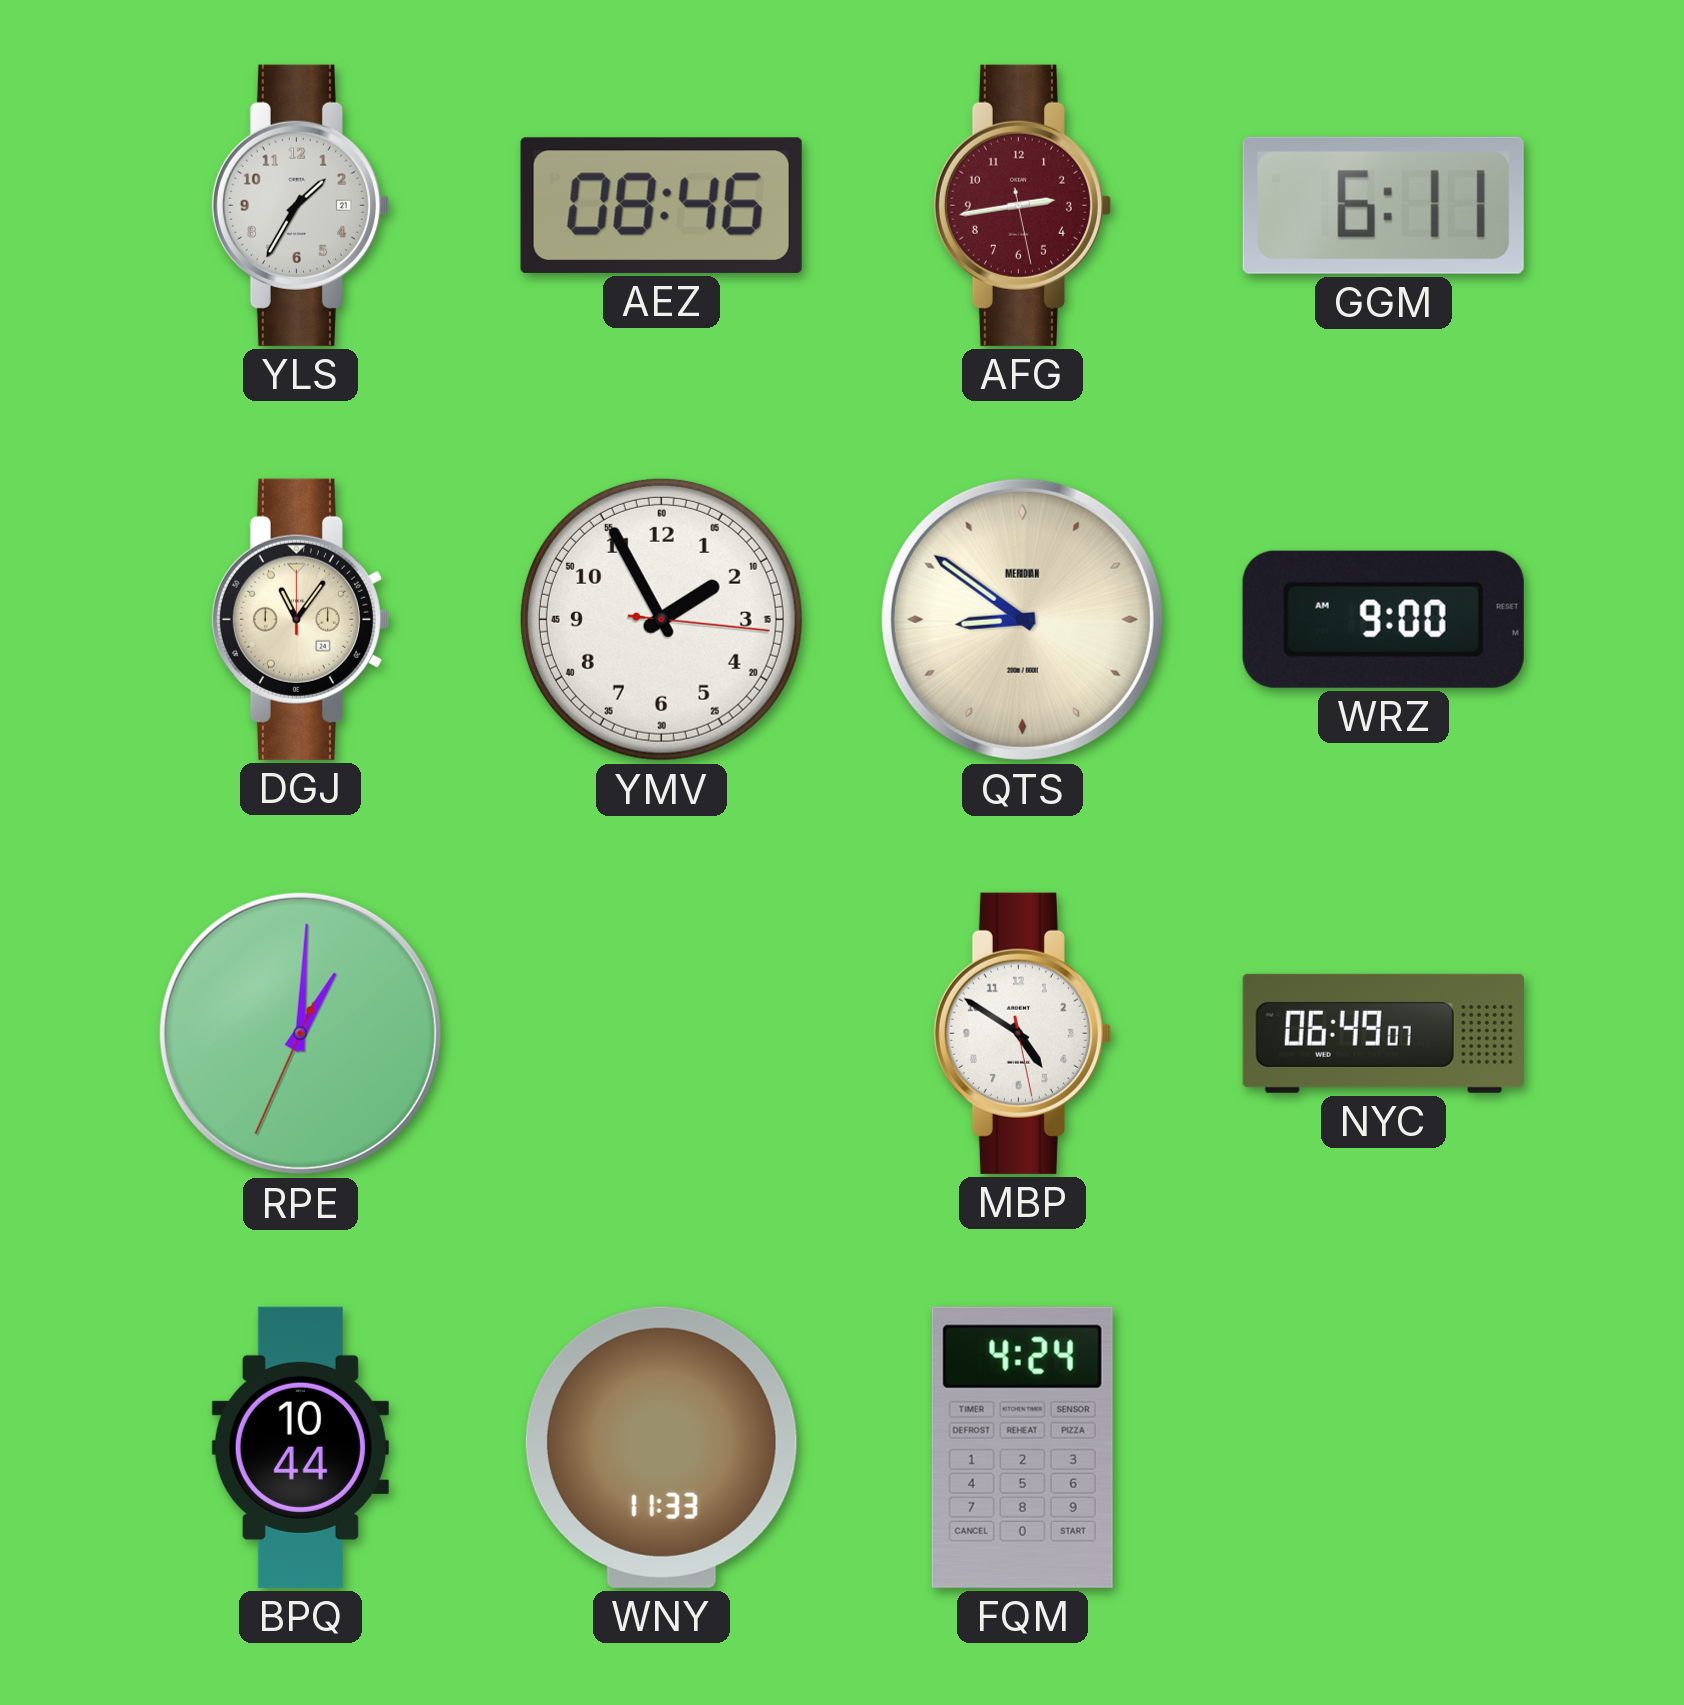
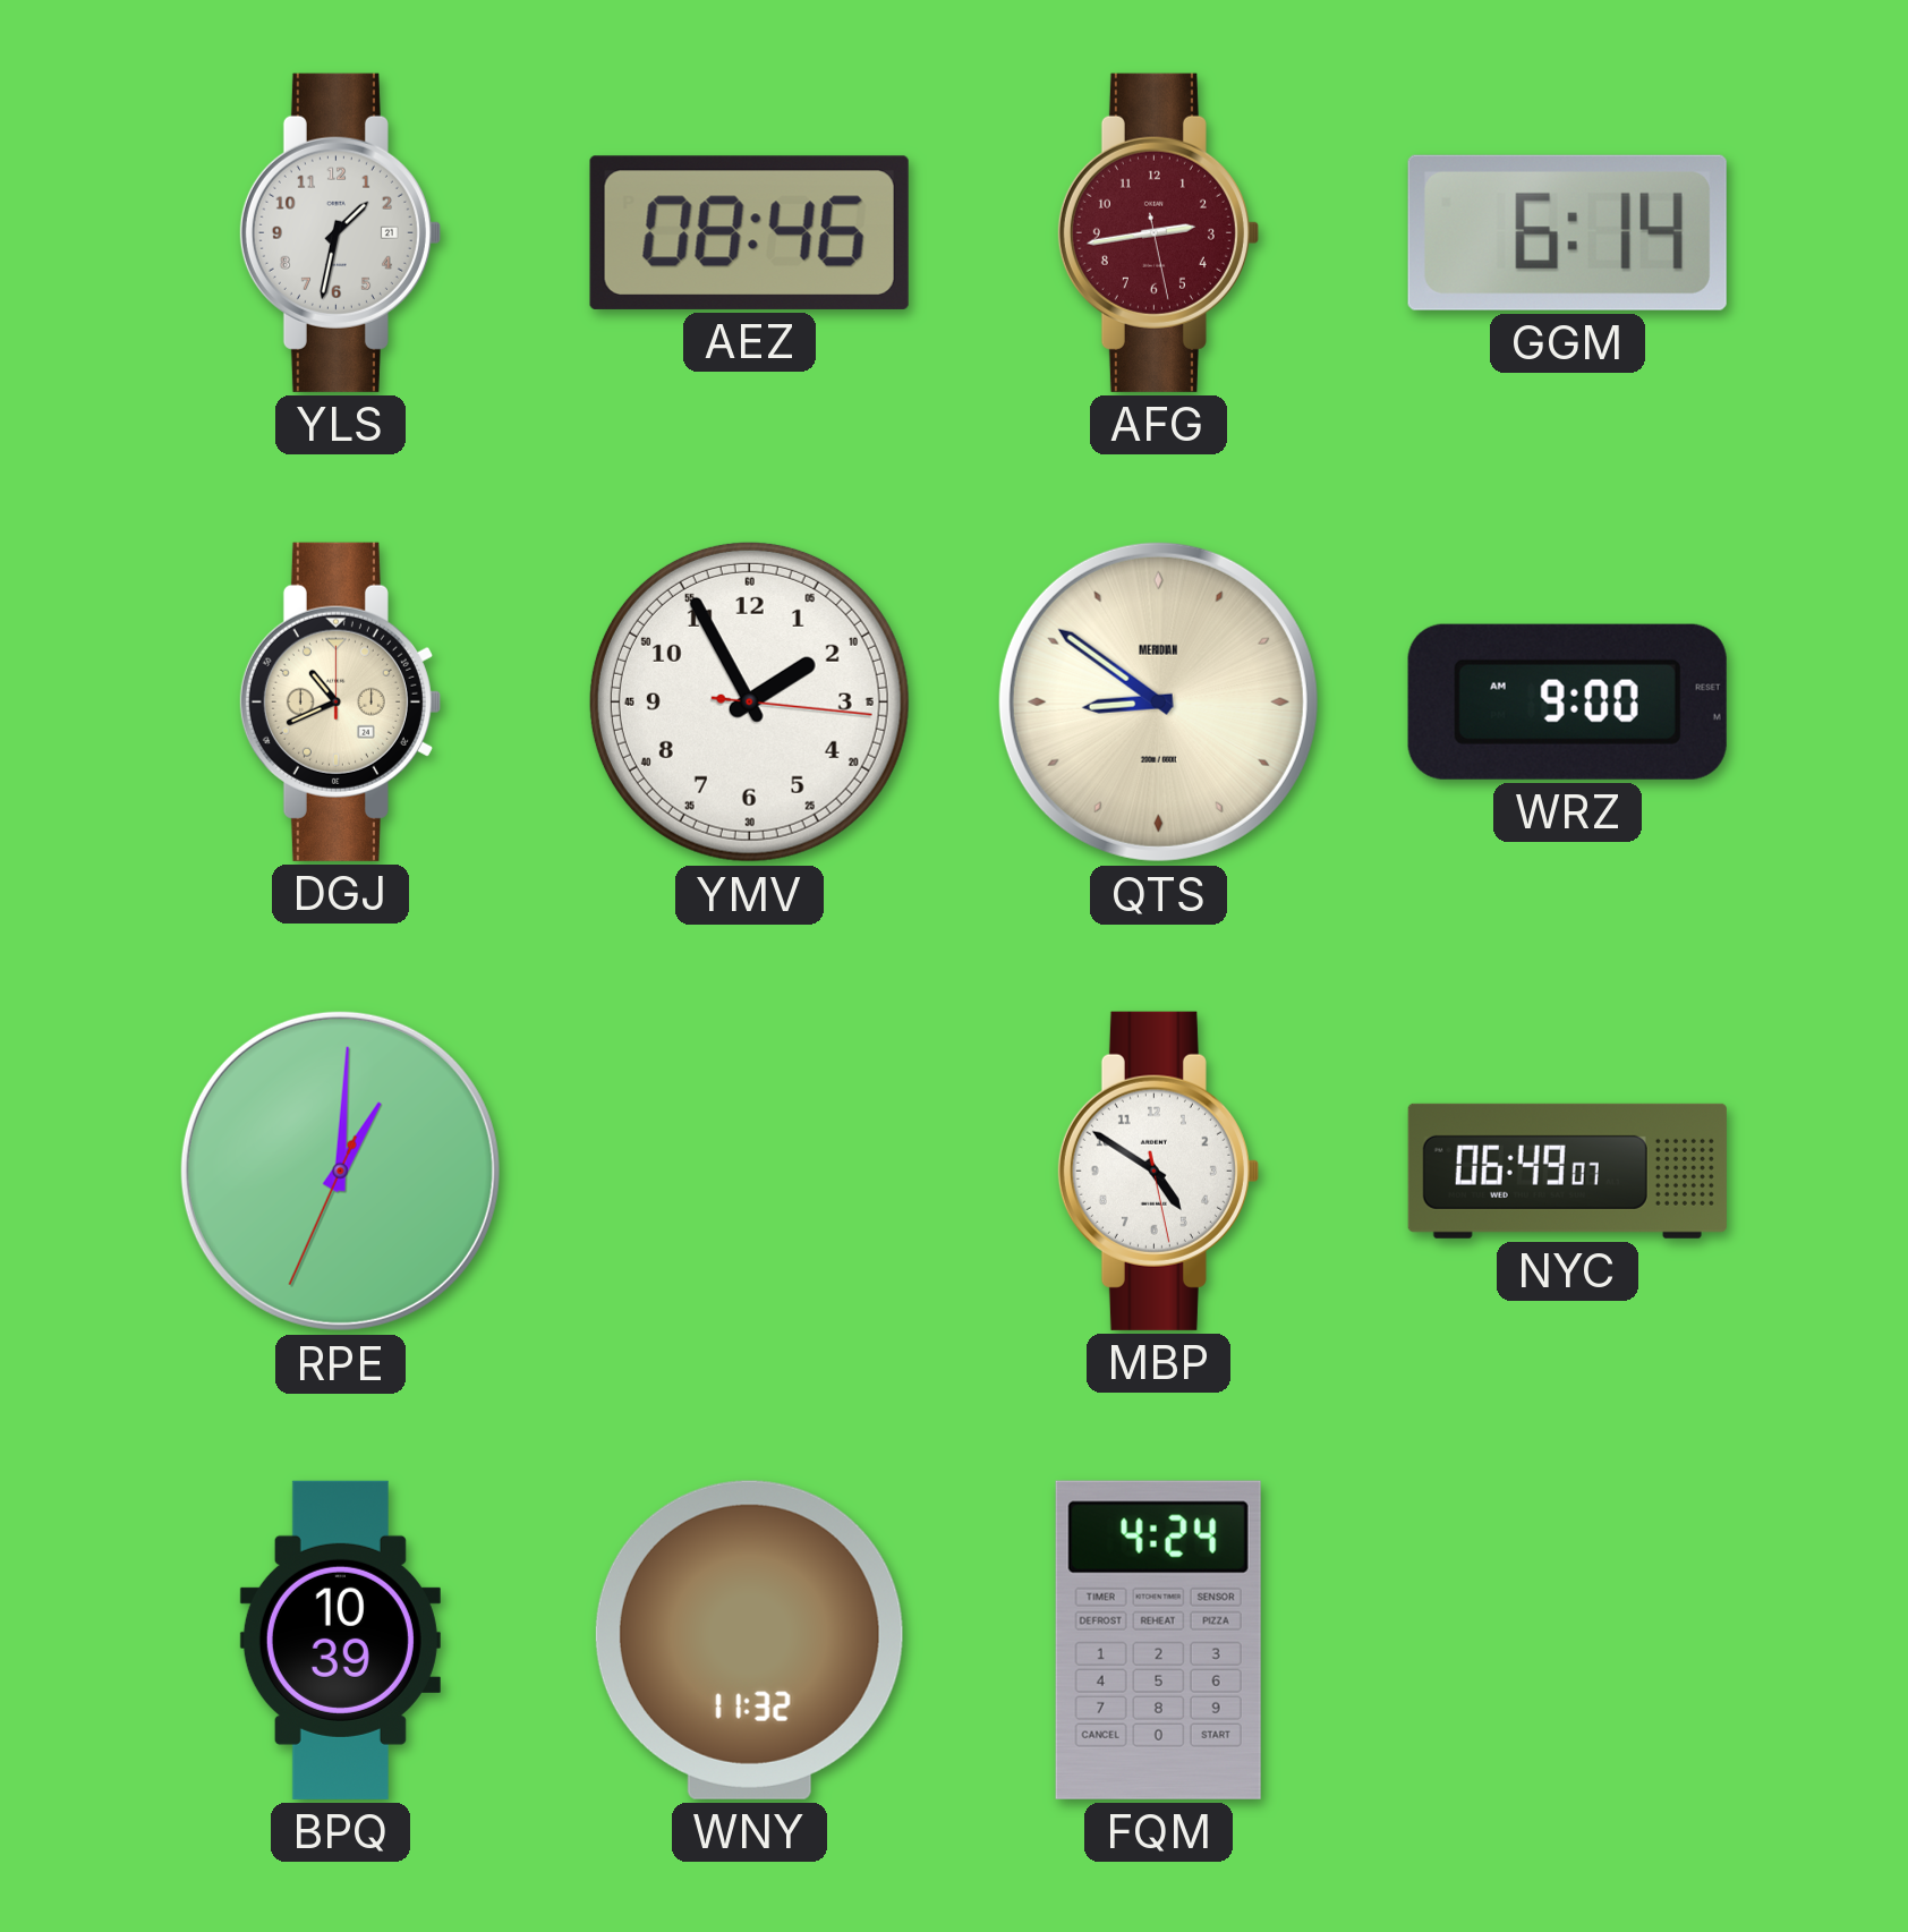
YLS: 1:35 -> 1:32
GGM: 6:11 -> 6:14
DGJ: 11:06 -> 10:41
BPQ: 10:44 -> 10:39
WNY: 11:33 -> 11:32
